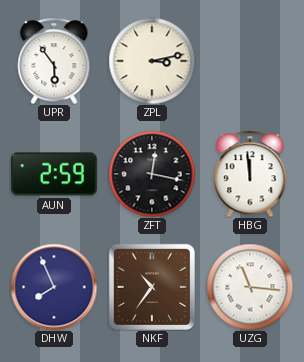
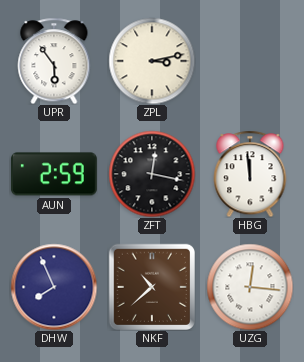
NKF: 10:36 -> 10:38
UZG: 11:16 -> 12:16
